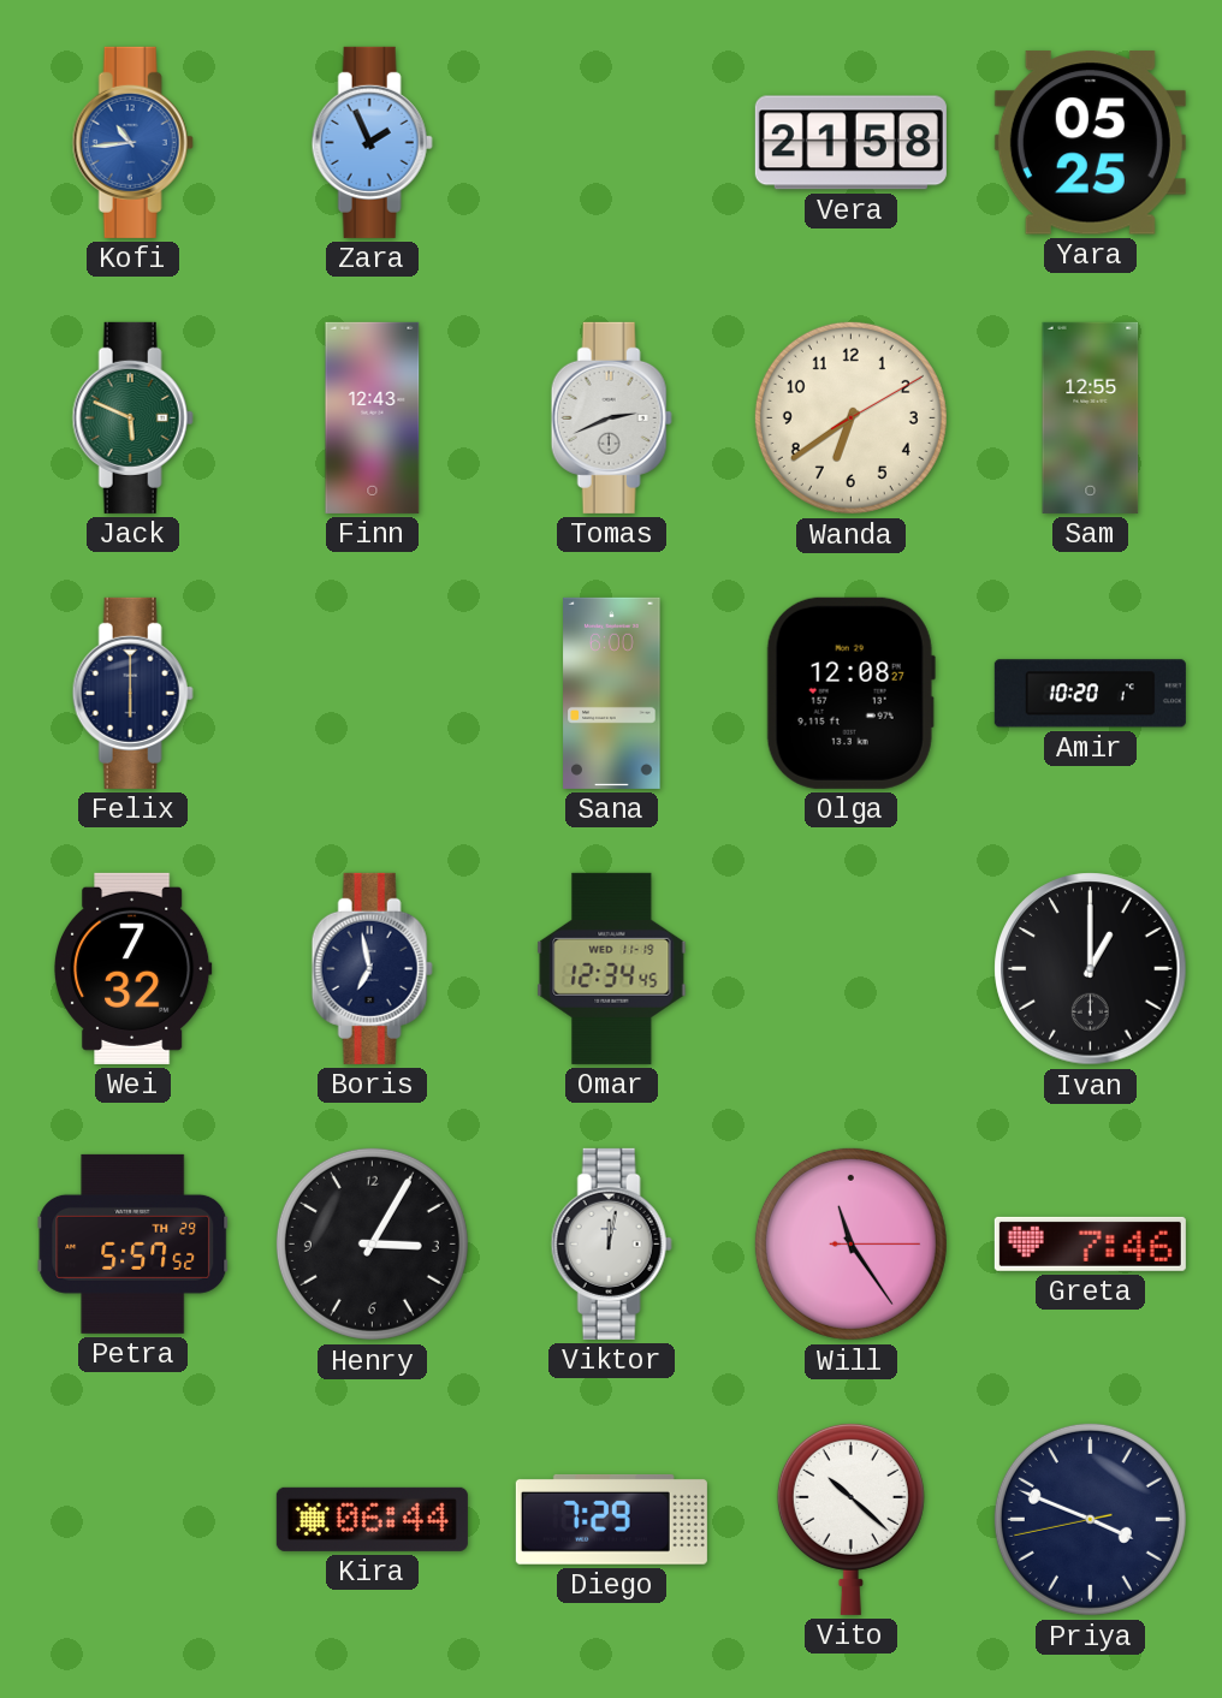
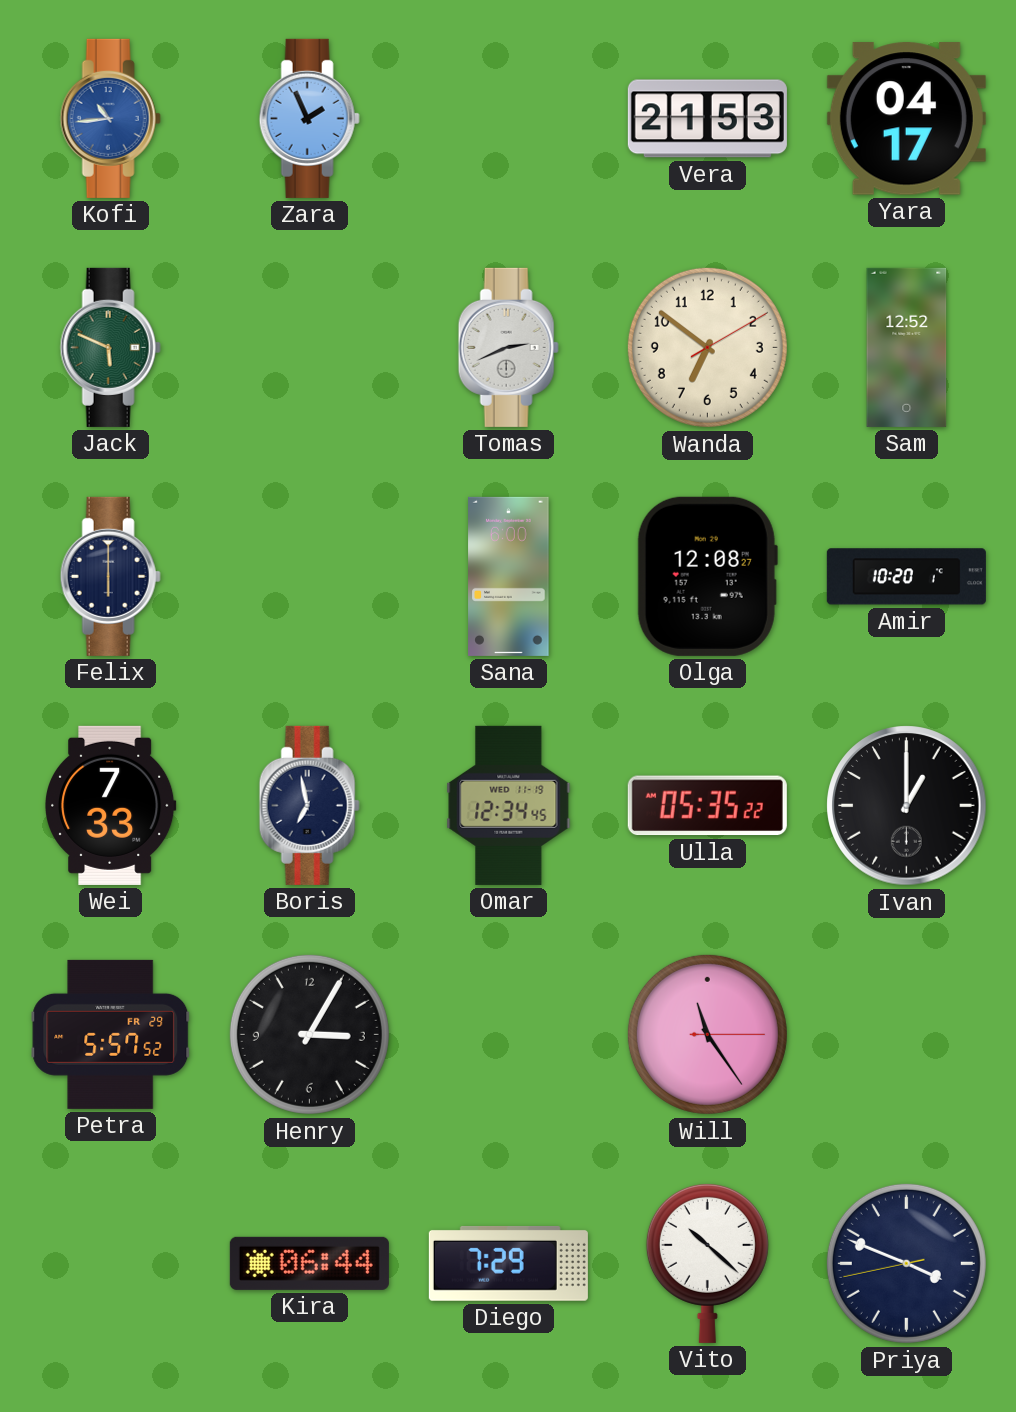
Vera: 21:58 -> 21:53
Yara: 05:25 -> 04:17
Finn: 12:43 -> none
Wanda: 6:39 -> 6:51
Sam: 12:55 -> 12:52
Wei: 7:32 -> 7:33
Ulla: none -> 05:35
Petra date: TH 29 -> FR 29
Viktor: 12:02 -> none
Greta: 7:46 -> none
